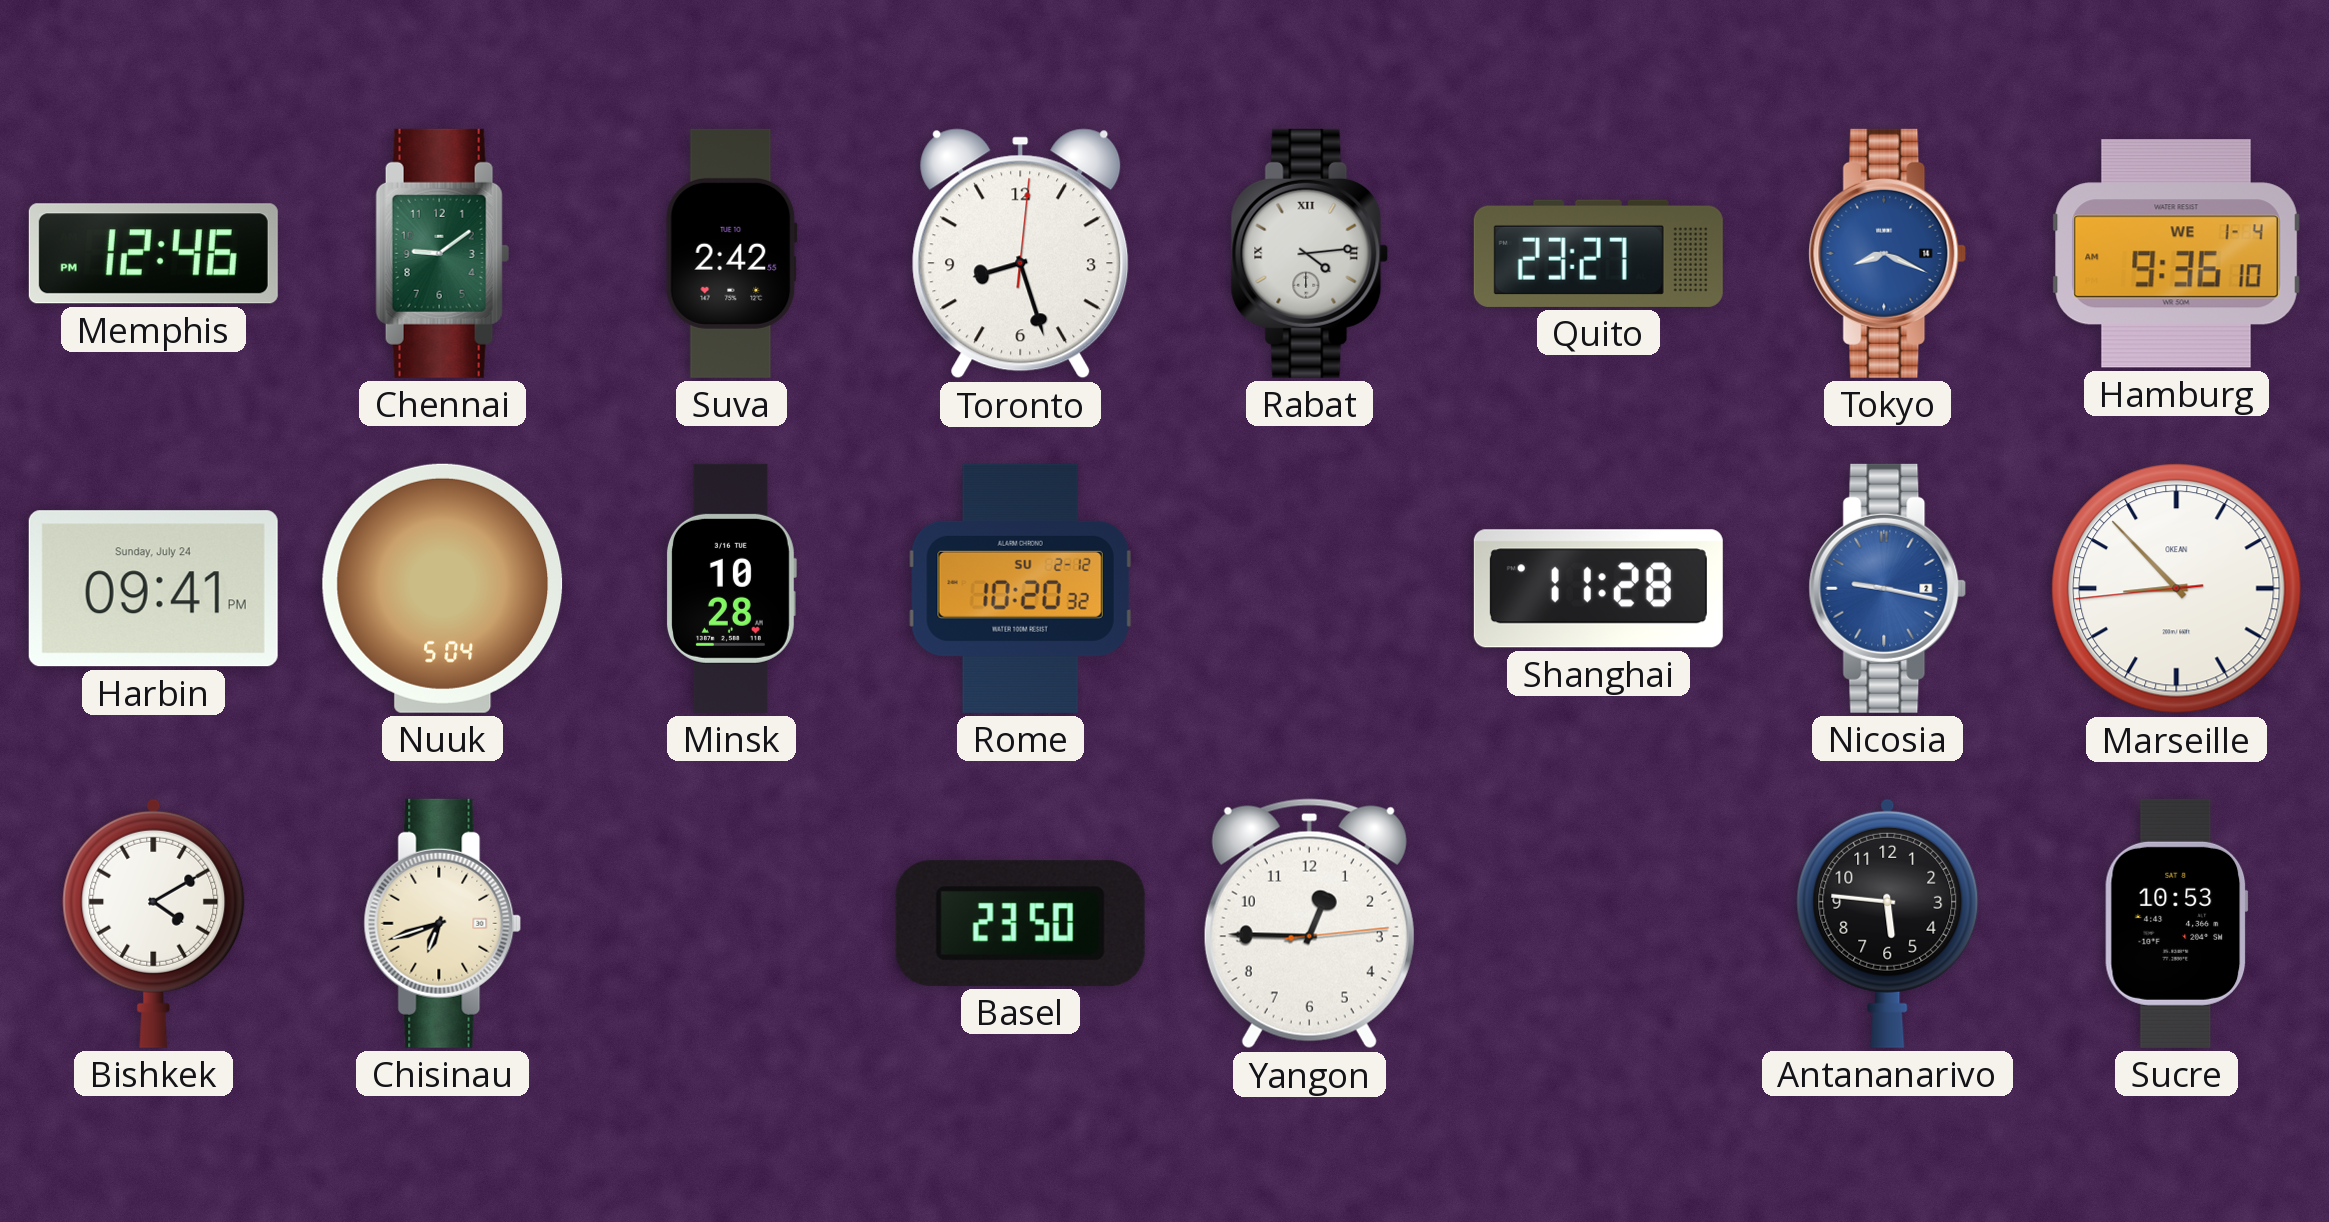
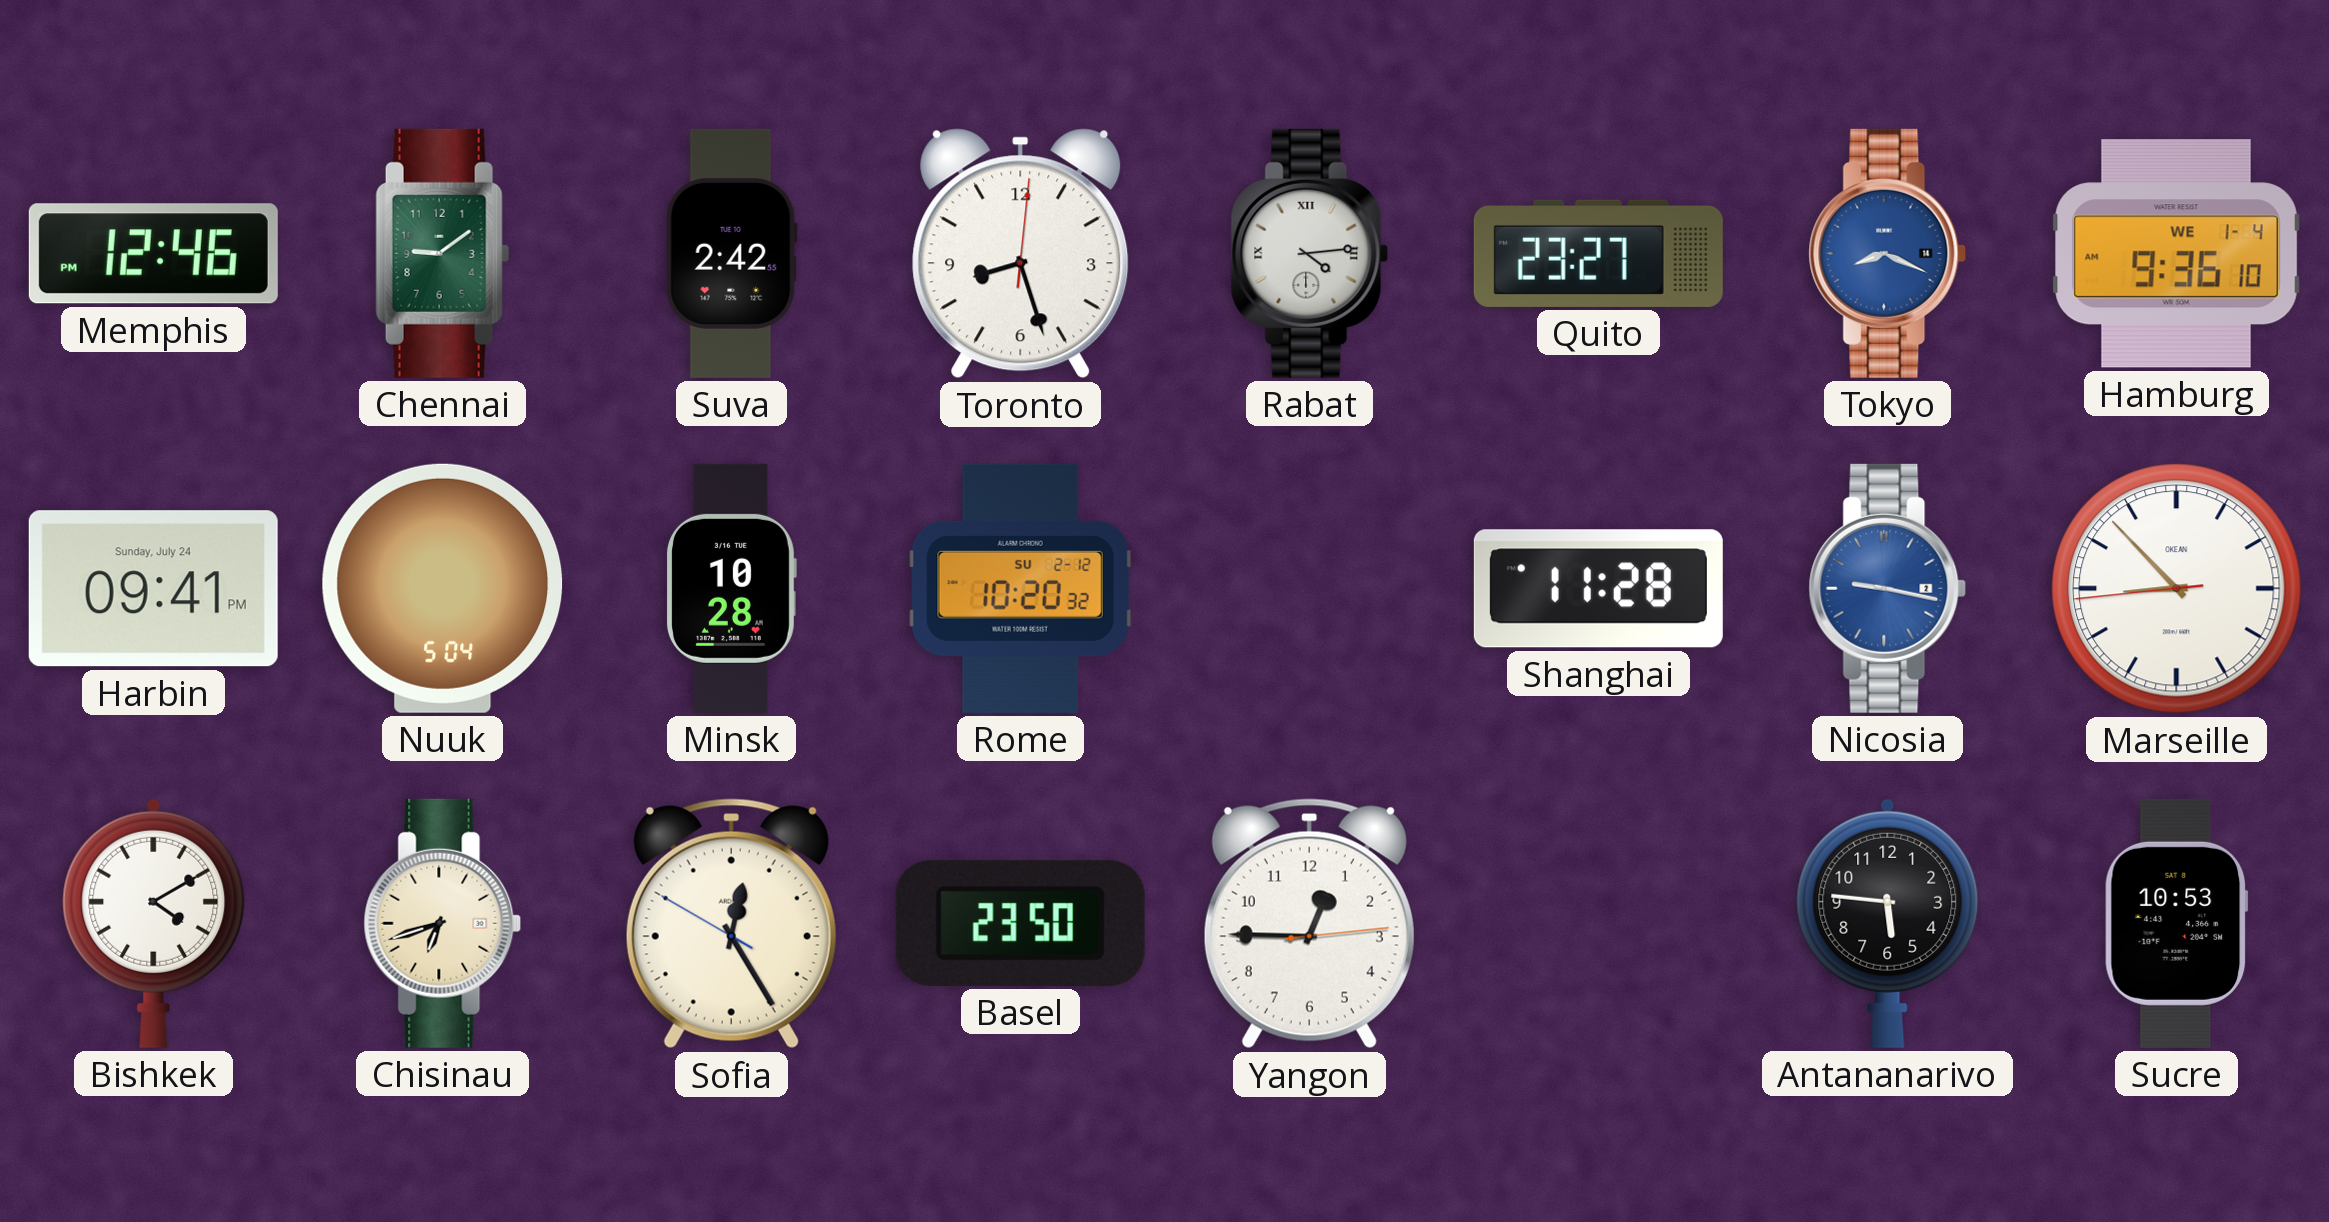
Sofia: none -> 12:24
